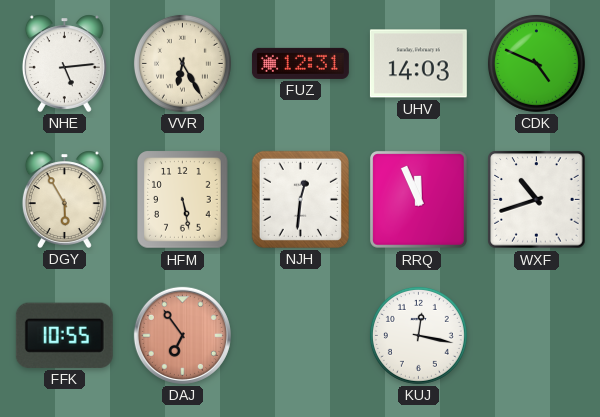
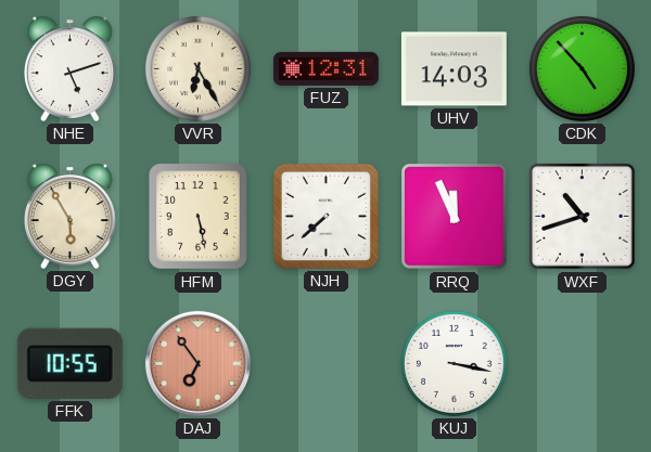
NHE: 5:14 -> 5:12
CDK: 4:49 -> 4:53
NJH: 12:31 -> 7:38
KUJ: 12:17 -> 3:17
